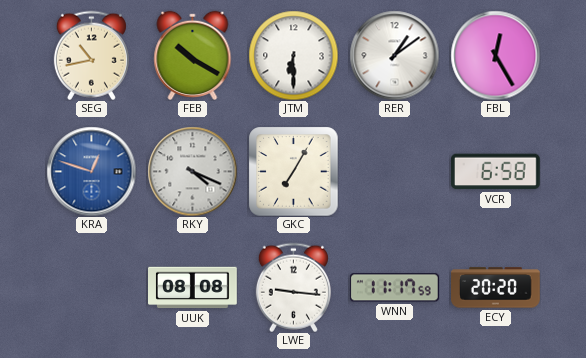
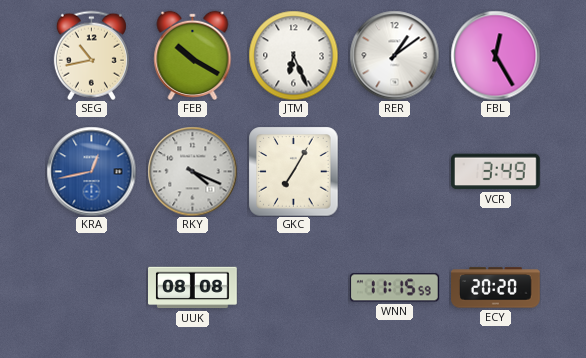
JTM: 6:30 -> 6:26
KRA: 12:48 -> 12:43
VCR: 6:58 -> 3:49
LWE: 9:16 -> none
WNN: 11:17 -> 11:15
